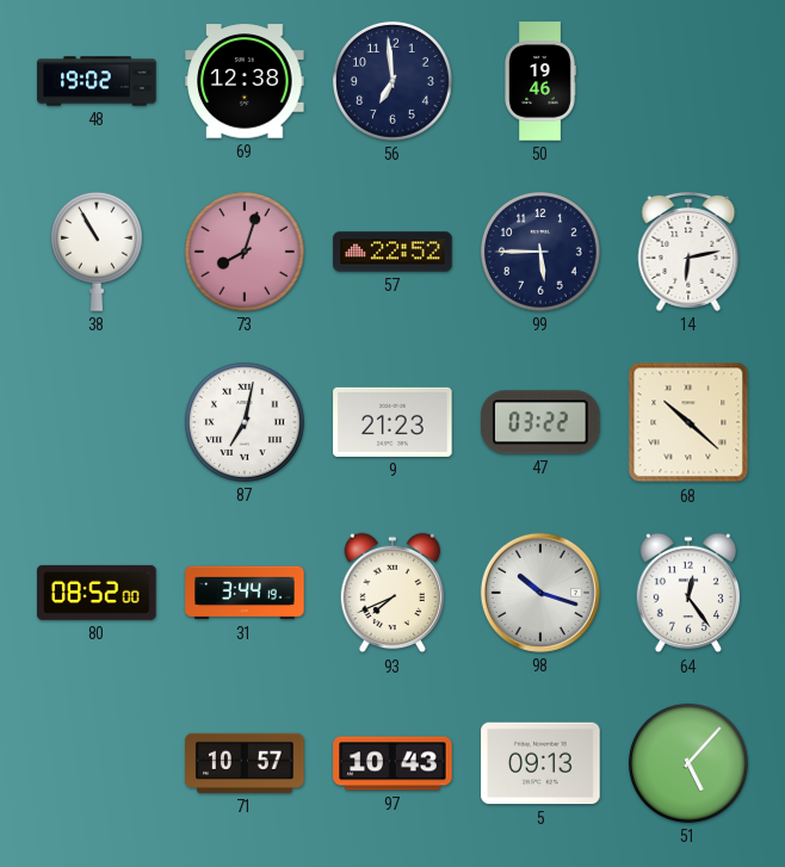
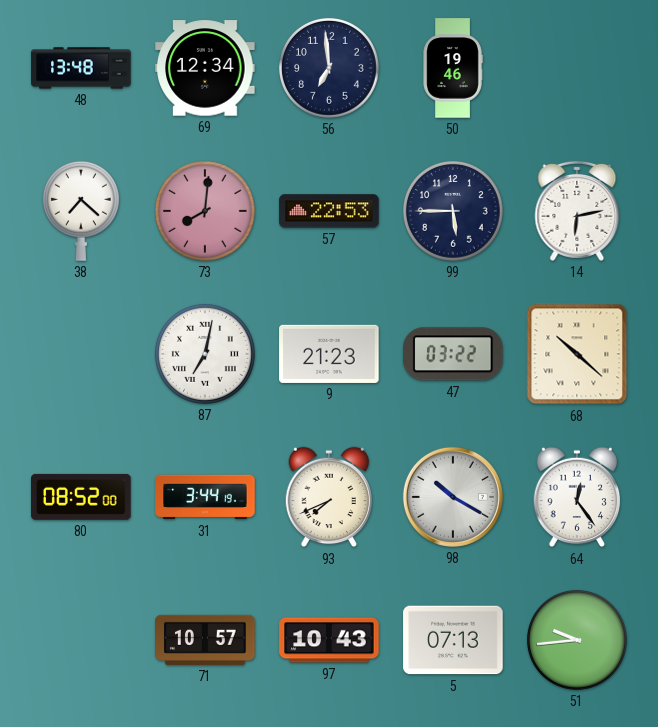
48: 19:02 -> 13:48
69: 12:38 -> 12:34
38: 10:55 -> 7:22
73: 8:03 -> 8:01
57: 22:52 -> 22:53
98: 10:18 -> 10:20
5: 09:13 -> 07:13
51: 5:07 -> 9:44
